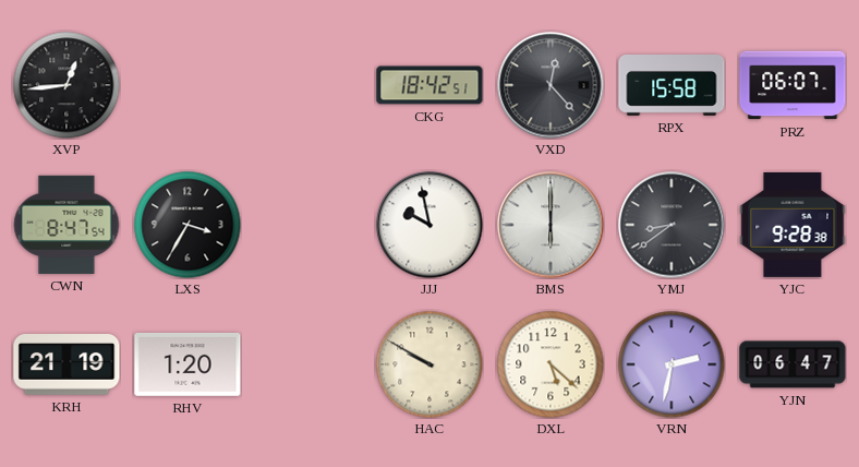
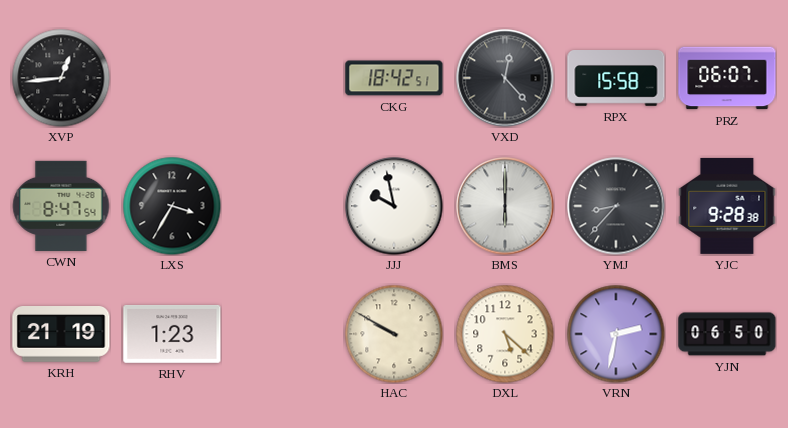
YMJ: 8:39 -> 8:37
RHV: 1:20 -> 1:23
YJN: 06:47 -> 06:50
